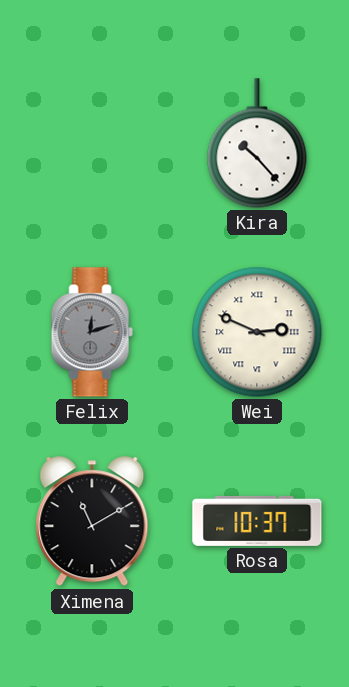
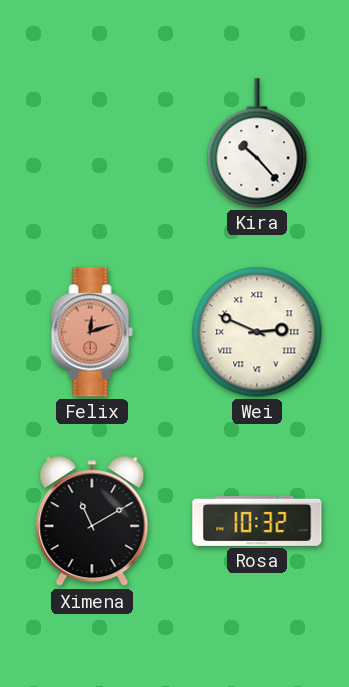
Felix dial: grey -> salmon
Rosa: 10:37 -> 10:32
